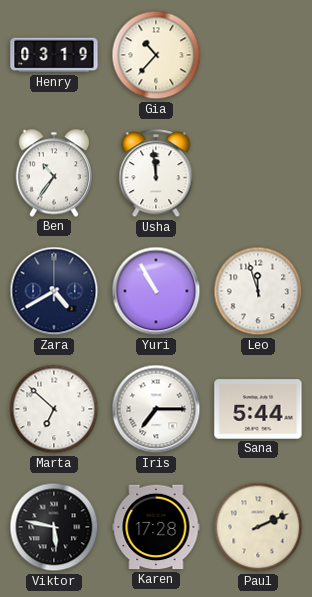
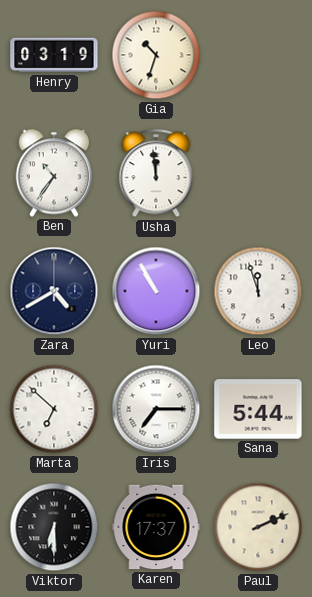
Gia: 10:37 -> 10:33
Viktor: 5:47 -> 6:30
Karen: 17:28 -> 17:37
